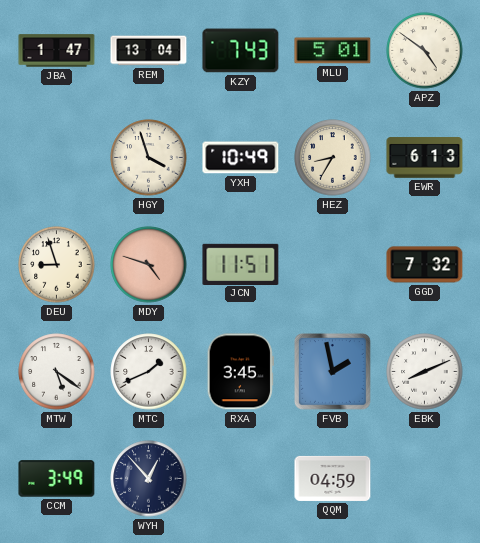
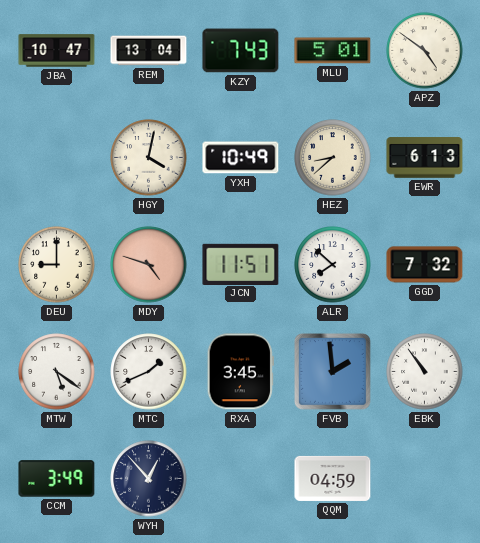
JBA: 1:47 -> 10:47
HGY: 3:57 -> 4:02
HEZ: 8:35 -> 8:38
DEU: 8:57 -> 9:00
ALR: none -> 7:52
FVB: 1:58 -> 1:59
EBK: 8:11 -> 10:54
